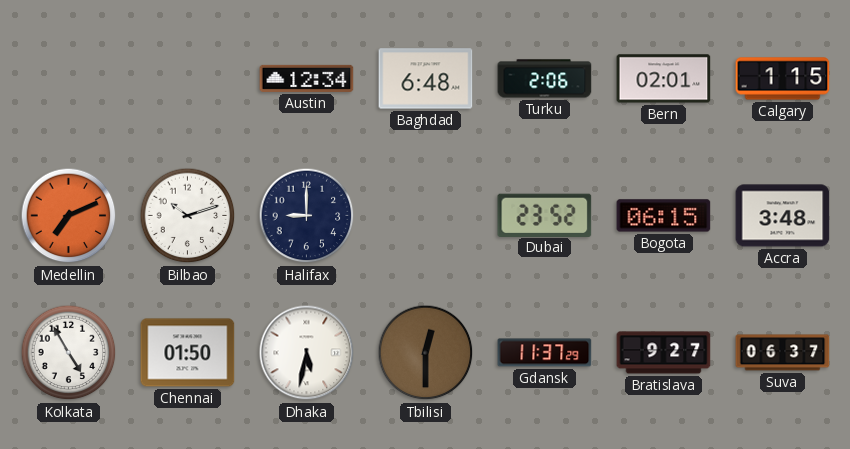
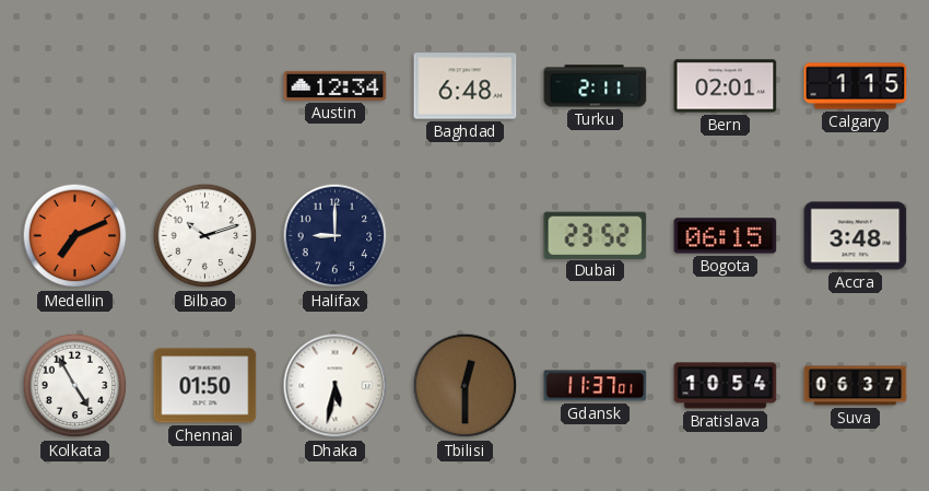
Turku: 2:06 -> 2:11
Gdansk: 11:37:29 -> 11:37:01
Bratislava: 9:27 -> 10:54
